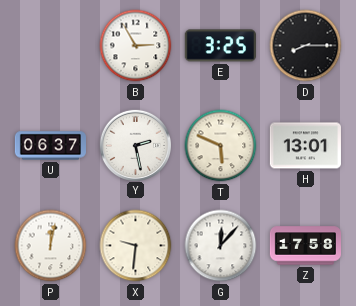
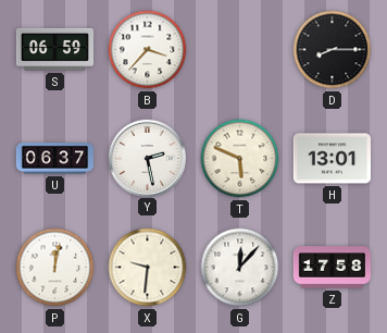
S: none -> 06:59
B: 2:55 -> 3:37
E: 3:25 -> none
